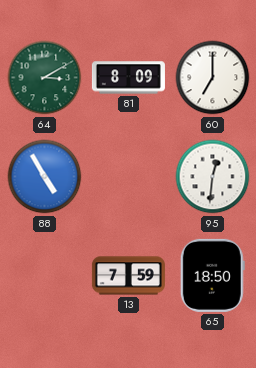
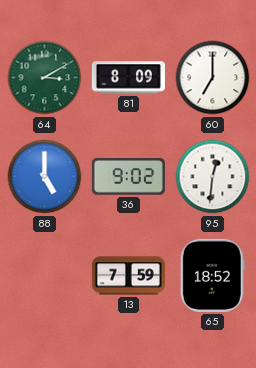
88: 4:55 -> 5:00
36: none -> 9:02
65: 18:50 -> 18:52
